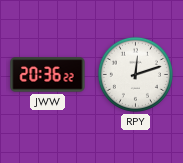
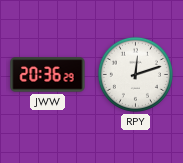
JWW: 20:36:22 -> 20:36:29
